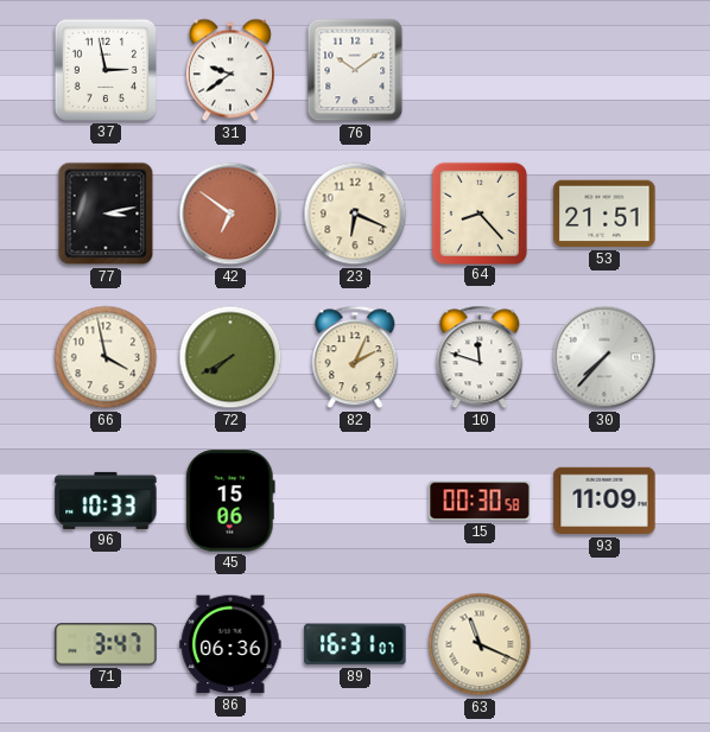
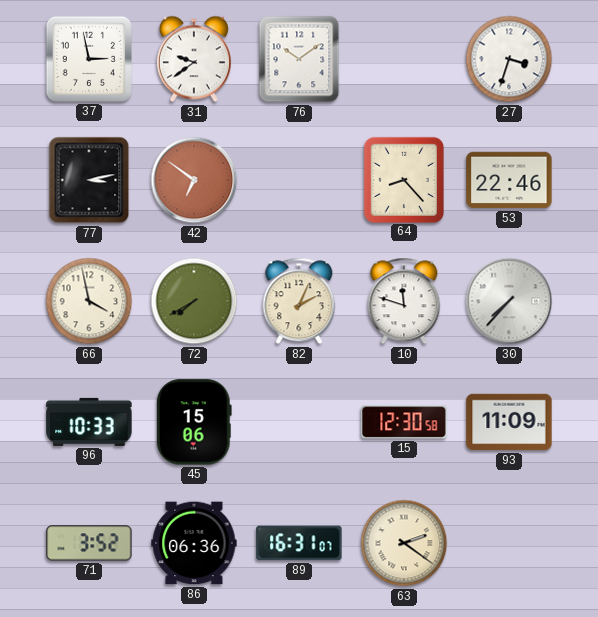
27: none -> 3:33
23: 6:19 -> none
53: 21:51 -> 22:46
15: 00:30 -> 12:30
71: 3:47 -> 3:52
63: 11:19 -> 2:21
